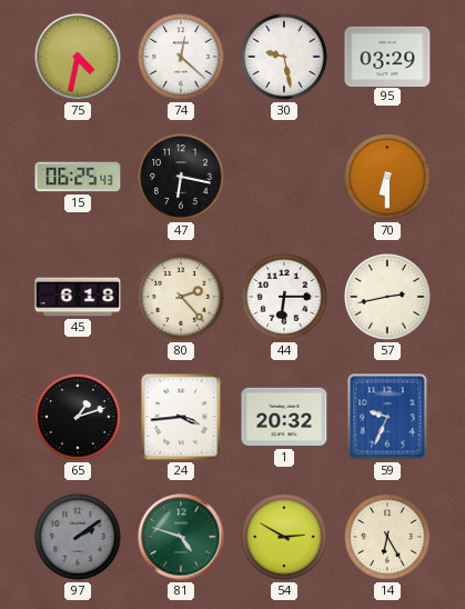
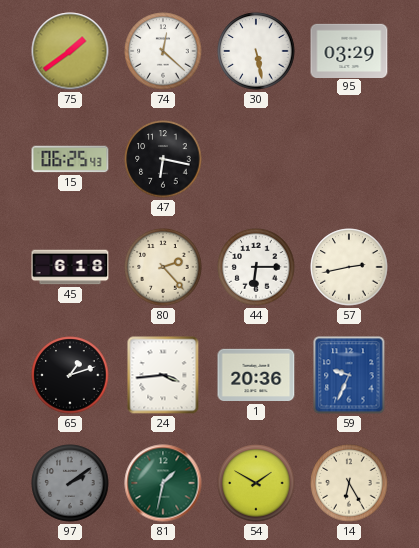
75: 4:32 -> 1:39
30: 9:28 -> 5:28
70: 6:30 -> none
1: 20:32 -> 20:36
81: 4:48 -> 1:32
54: 2:50 -> 1:50
